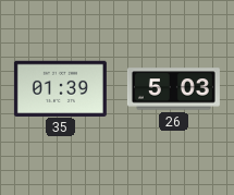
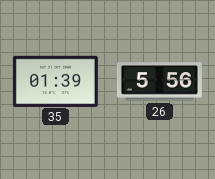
26: 5:03 -> 5:56
